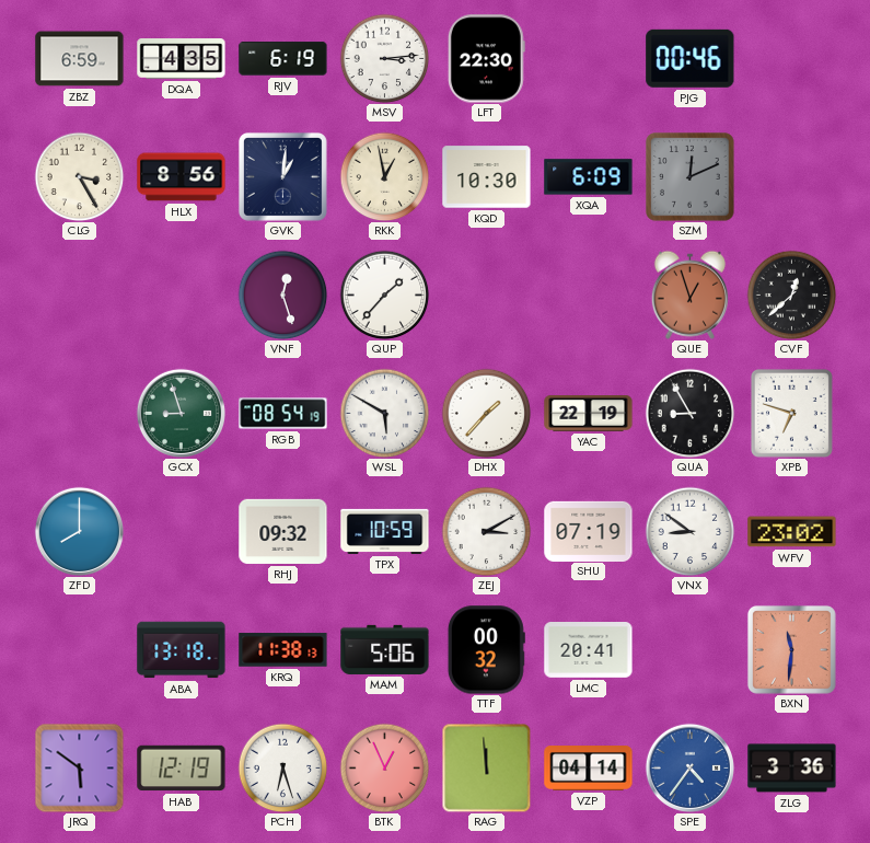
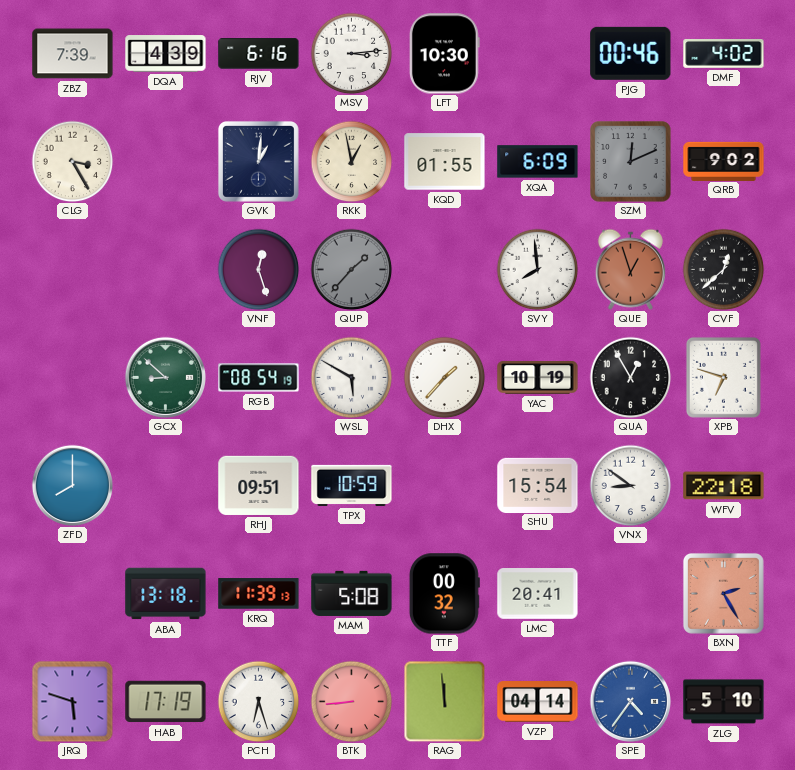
ZBZ: 6:59 -> 7:39
DQA: 4:35 -> 4:39
RJV: 6:19 -> 6:16
LFT: 22:30 -> 10:30
DMF: none -> 4:02
HLX: 8:56 -> none
KQD: 10:30 -> 01:55
QRB: none -> 9:02
QUP dial: white -> grey
SVY: none -> 7:59
GCX: 8:57 -> 8:52
YAC: 22:19 -> 10:19
QUA: 8:55 -> 12:55
RHJ: 09:32 -> 09:51
ZEJ: 3:10 -> none
SHU: 07:19 -> 15:54
WFV: 23:02 -> 22:18
KRQ: 11:38 -> 11:39
MAM: 5:06 -> 5:08
BXN: 11:31 -> 2:25
JRQ: 5:51 -> 5:48
HAB: 12:19 -> 17:19
BTK: 12:56 -> 8:44
ZLG: 3:36 -> 5:10
